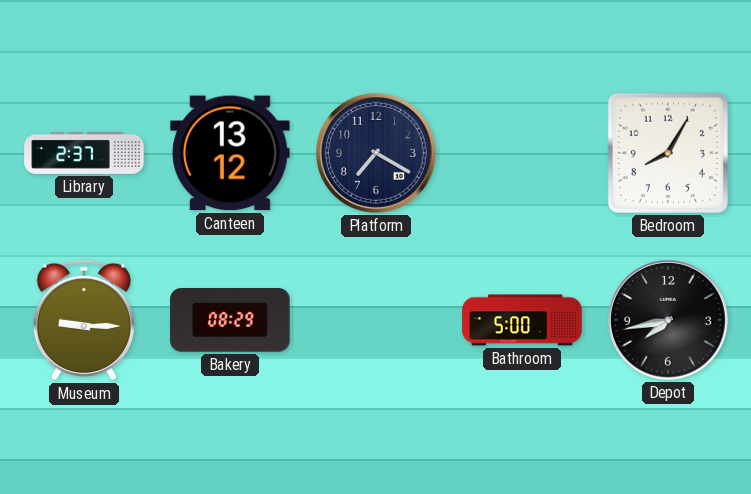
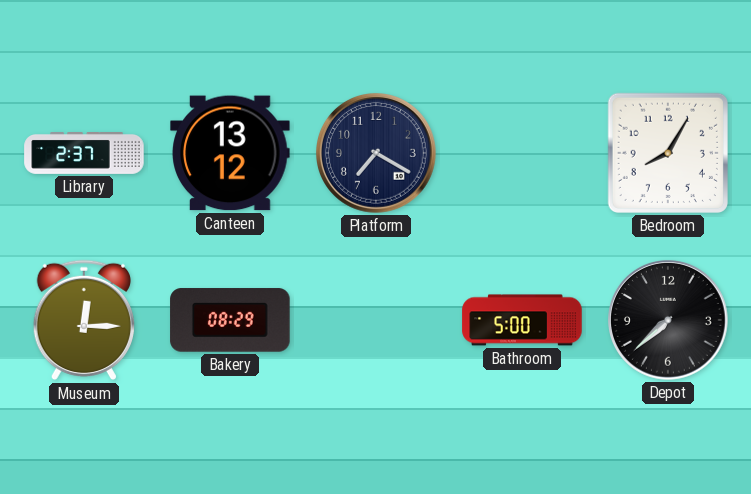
Museum: 9:15 -> 12:15
Depot: 7:43 -> 7:38
